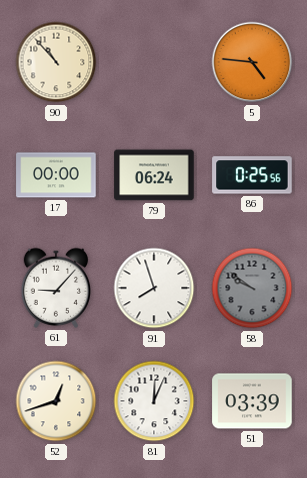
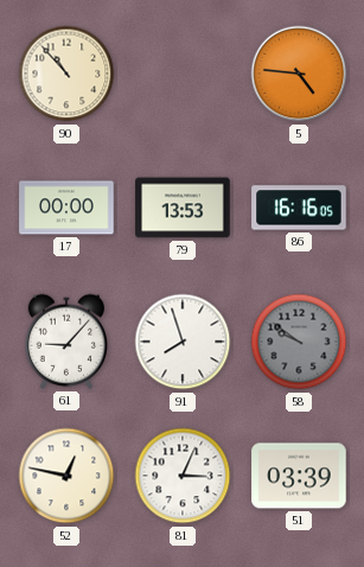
79: 06:24 -> 13:53
86: 0:25 -> 16:16
52: 12:42 -> 12:47
81: 12:04 -> 3:04
